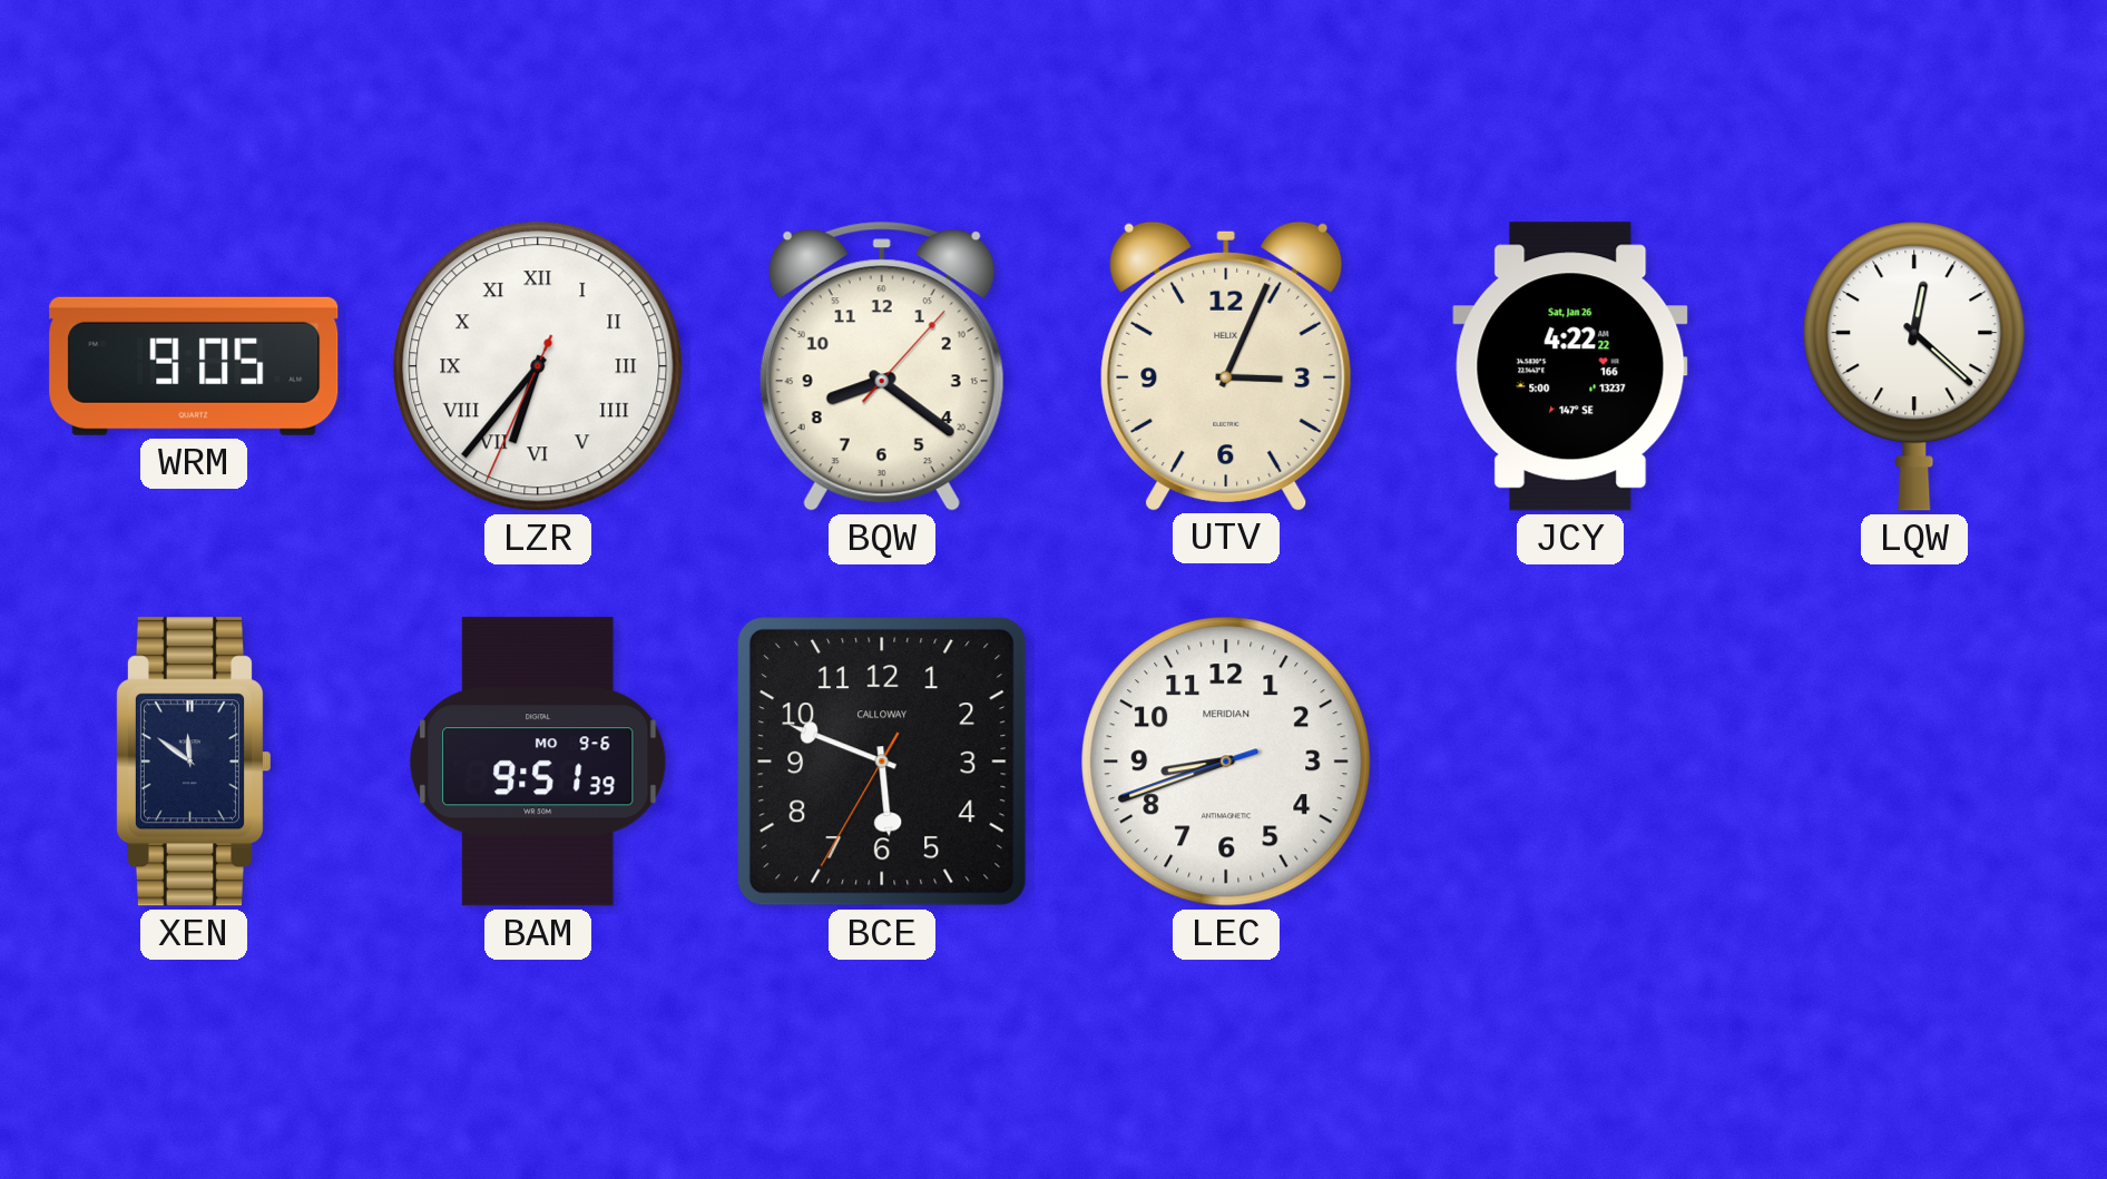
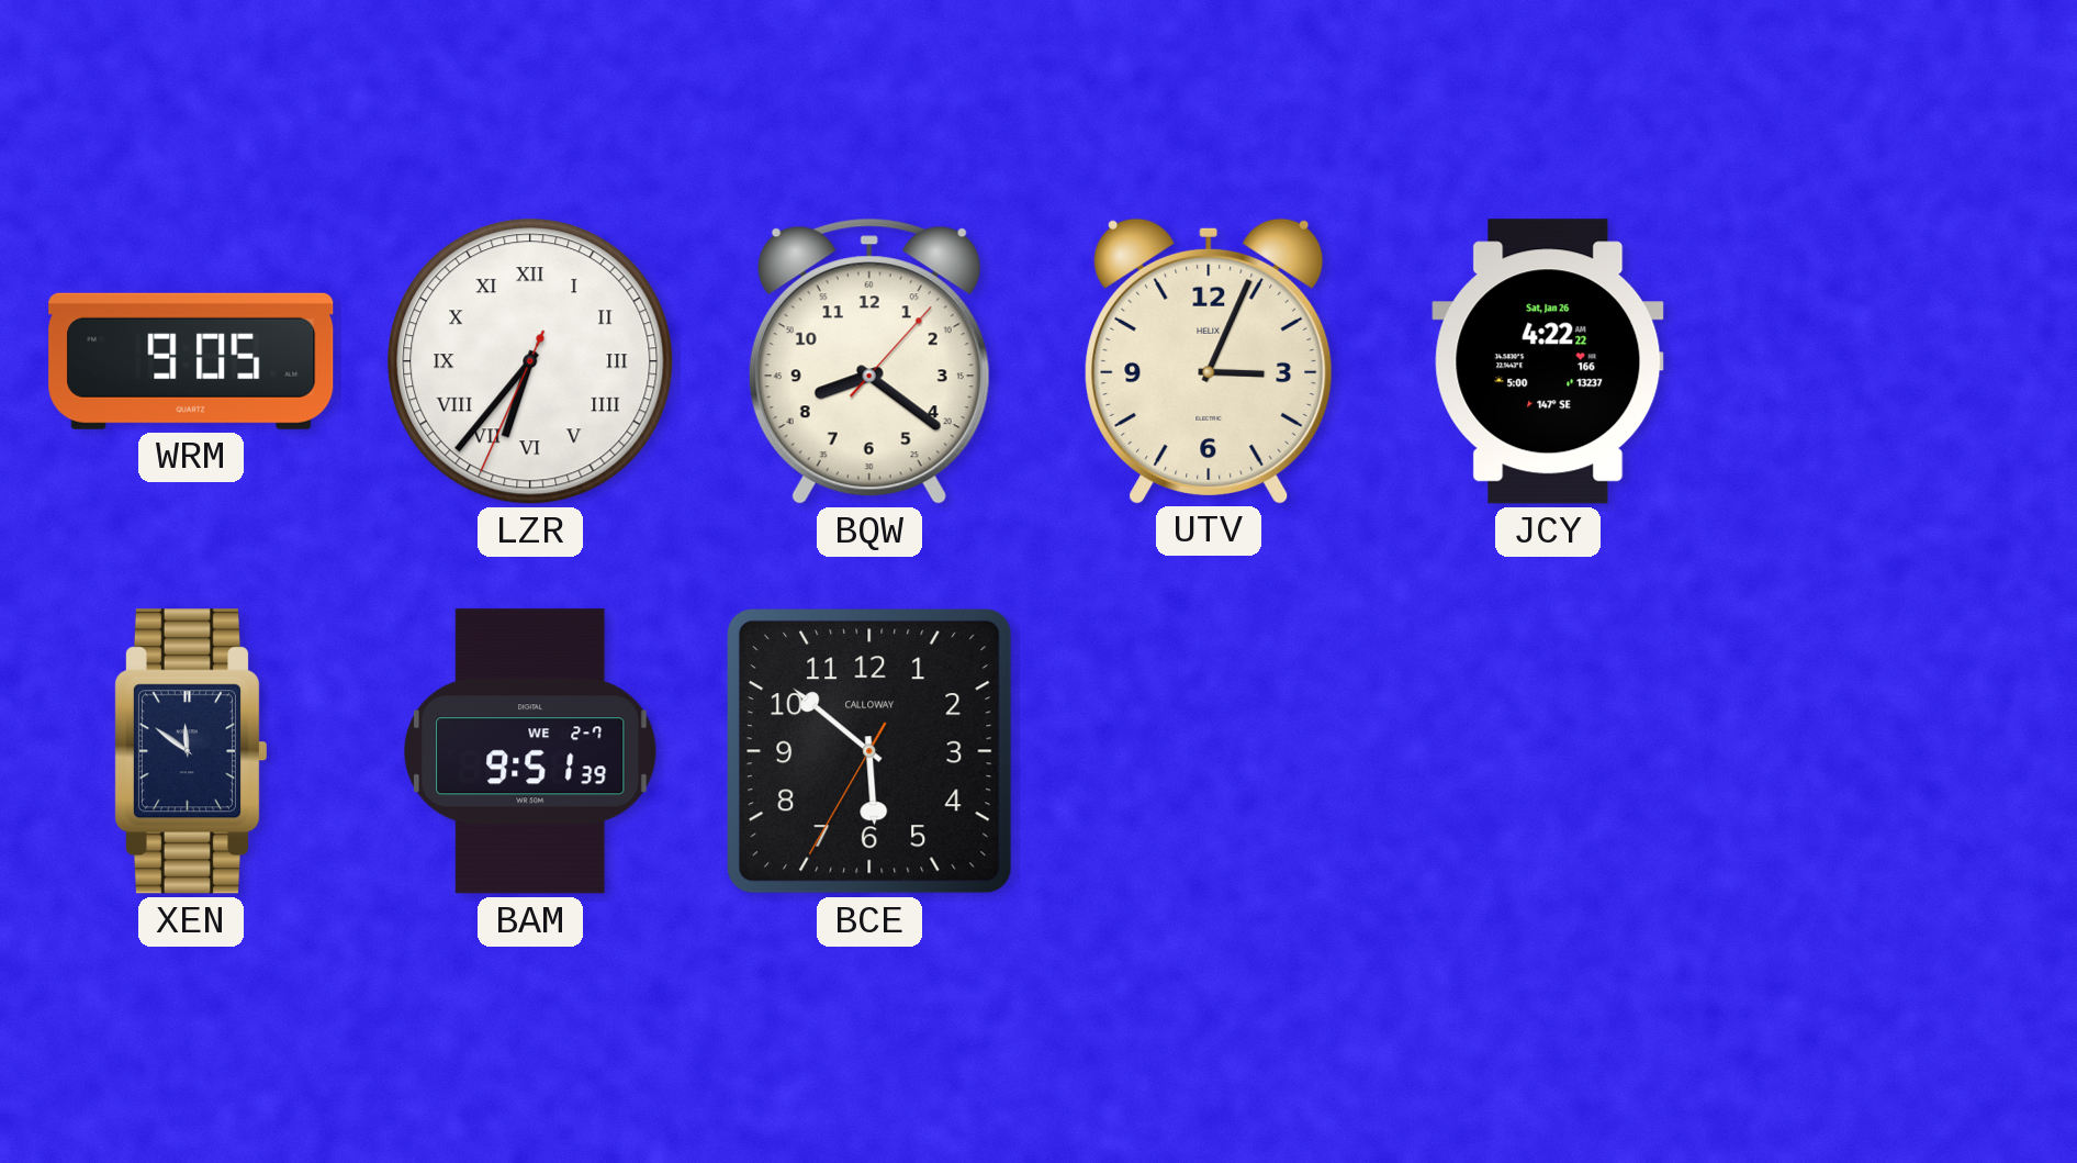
LQW: 12:22 -> none
BAM date: MO 9-6 -> WE 2-7
BCE: 5:48 -> 5:51
LEC: 8:41 -> none
